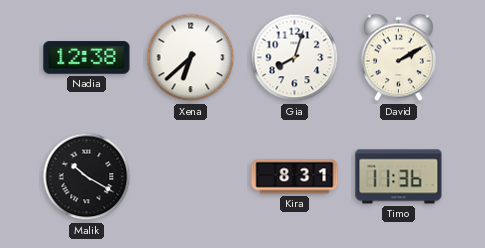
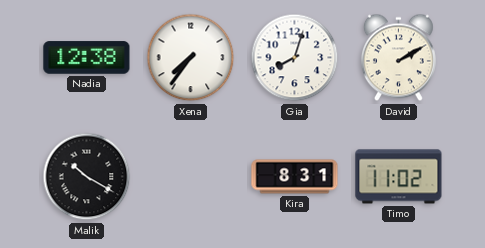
Xena: 6:38 -> 7:36
Timo: 11:36 -> 11:02
